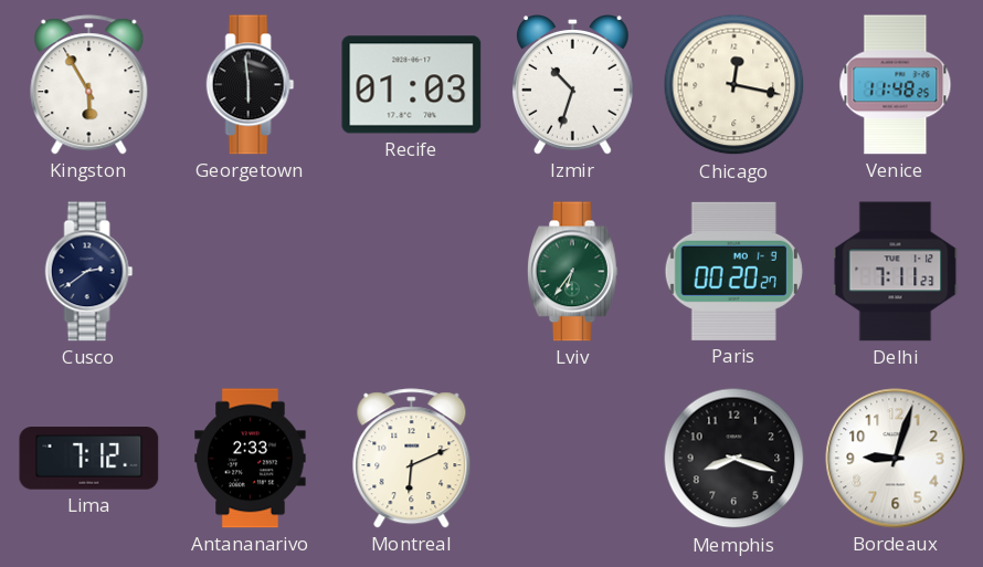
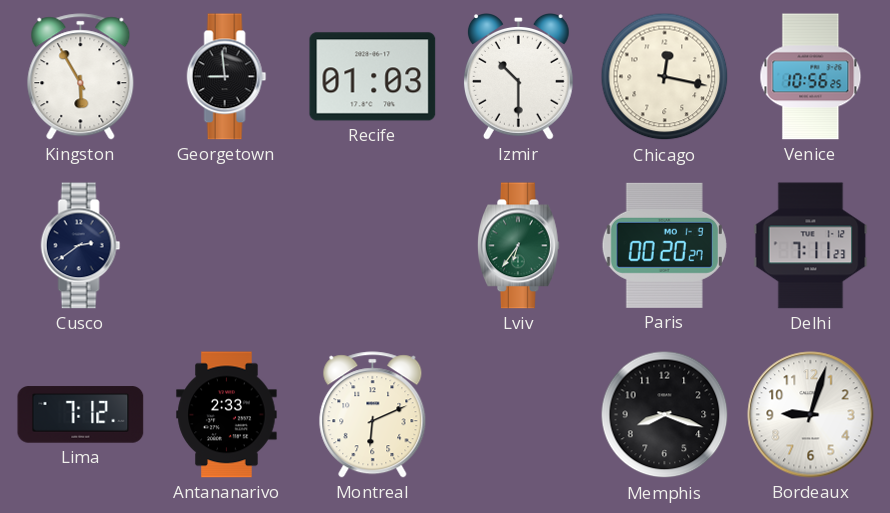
Georgetown: 5:59 -> 8:59
Izmir: 10:33 -> 10:30
Venice: 11:48 -> 10:56
